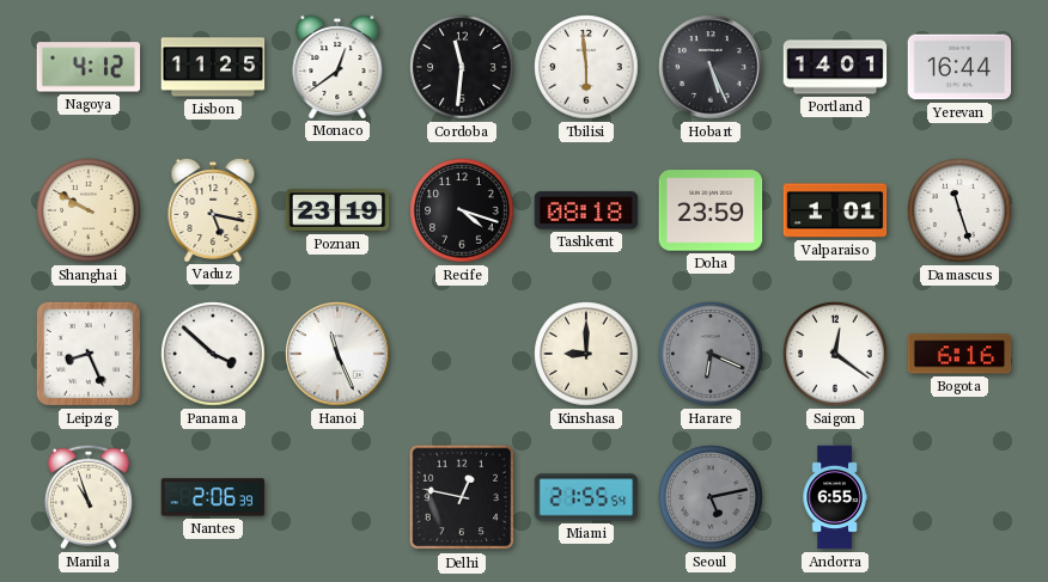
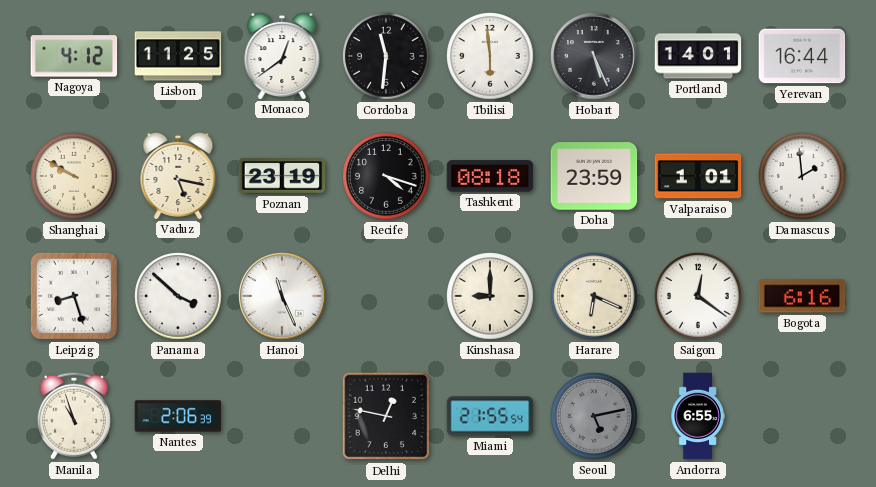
Damascus: 11:27 -> 1:59
Leipzig: 8:26 -> 8:27
Harare dial: grey -> cream
